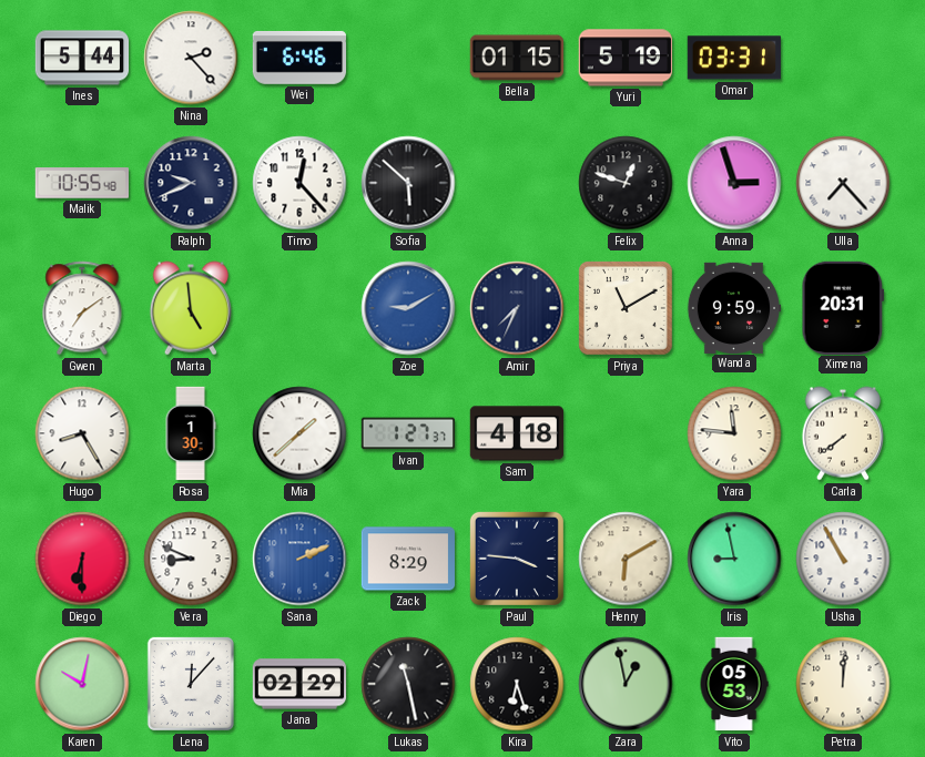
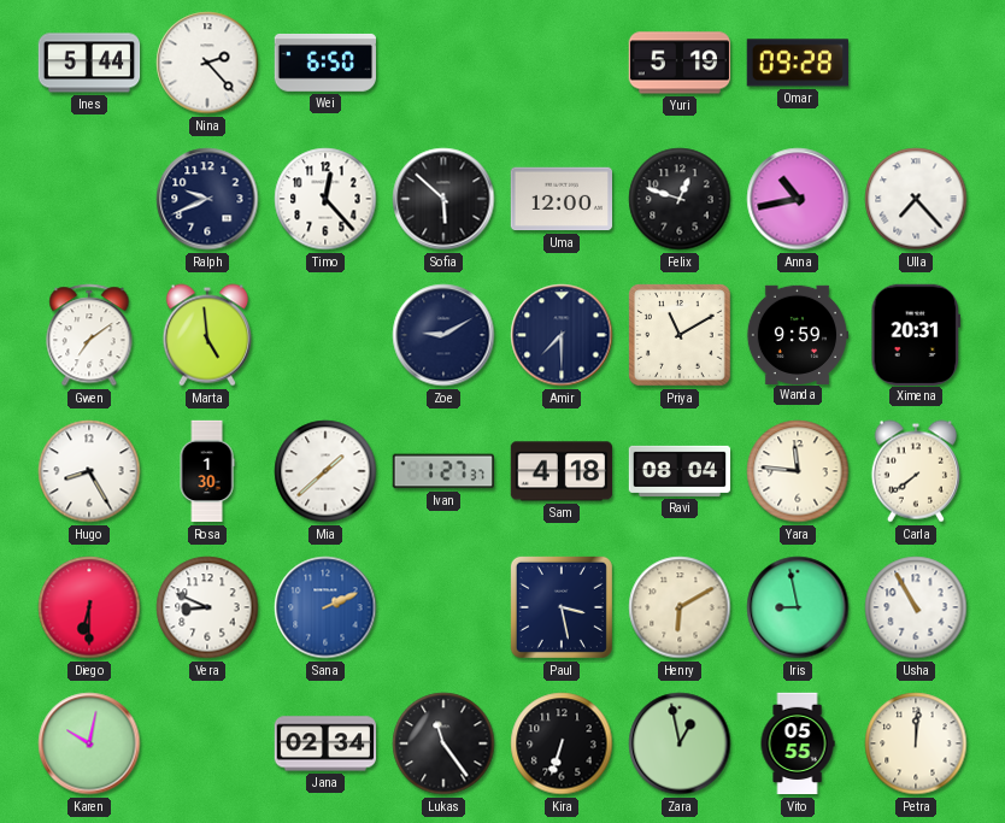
Wei: 6:46 -> 6:50
Bella: 01:15 -> none
Omar: 03:31 -> 09:28
Malik: 10:55 -> none
Uma: none -> 12:00
Anna: 2:57 -> 10:43
Zoe dial: blue -> navy
Amir: 7:34 -> 7:30
Ravi: none -> 08:04
Zack: 8:29 -> none
Paul: 3:46 -> 3:28
Lena: 12:07 -> none
Jana: 02:29 -> 02:34
Lukas: 11:28 -> 11:24
Kira: 6:27 -> 6:33
Vito: 05:53 -> 05:55
